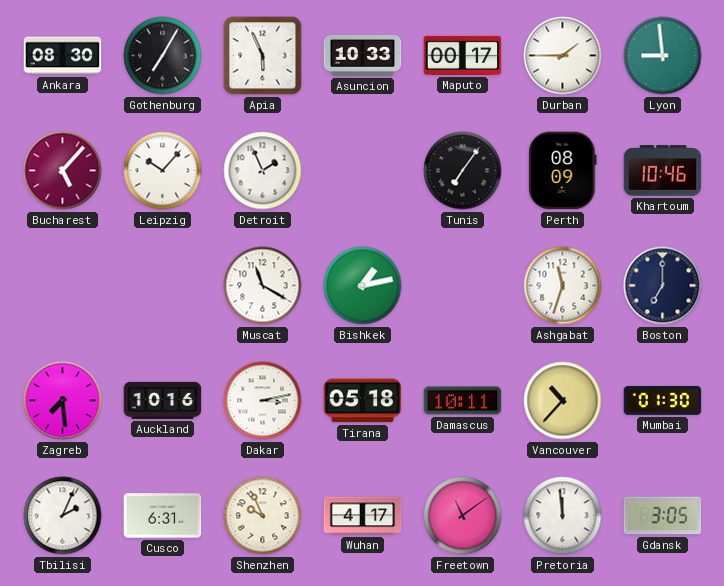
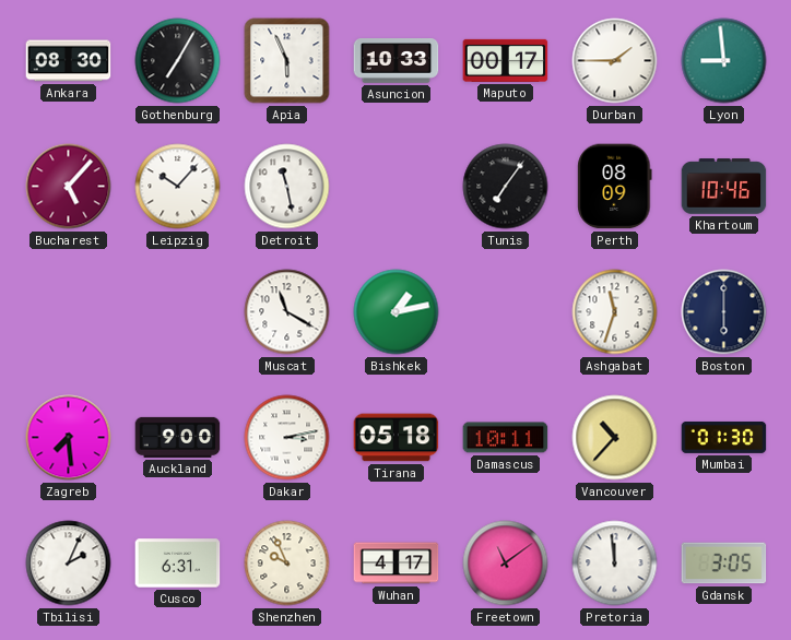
Detroit: 1:56 -> 11:28
Boston: 7:00 -> 6:00
Auckland: 10:16 -> 9:00
